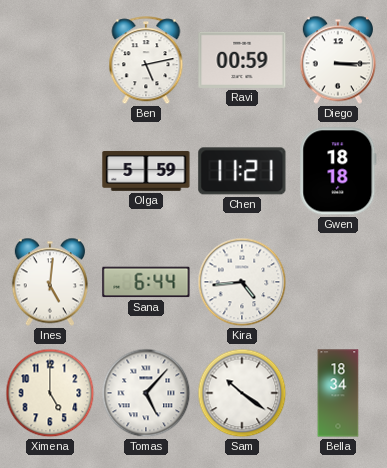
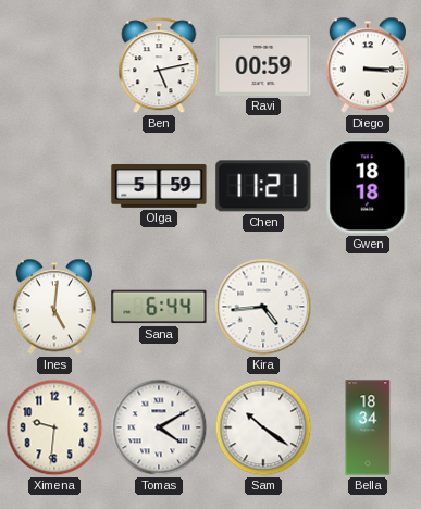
Ximena: 5:00 -> 9:31
Tomas: 5:07 -> 4:10
